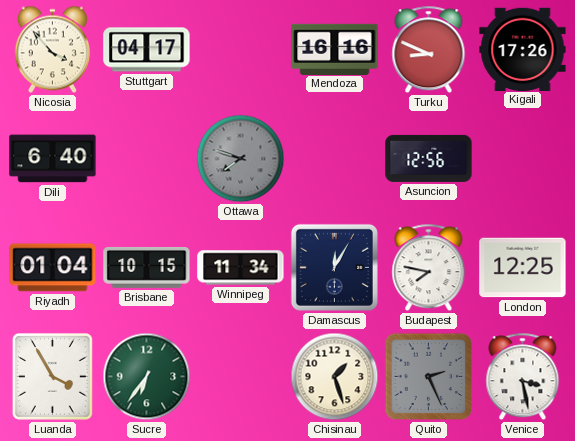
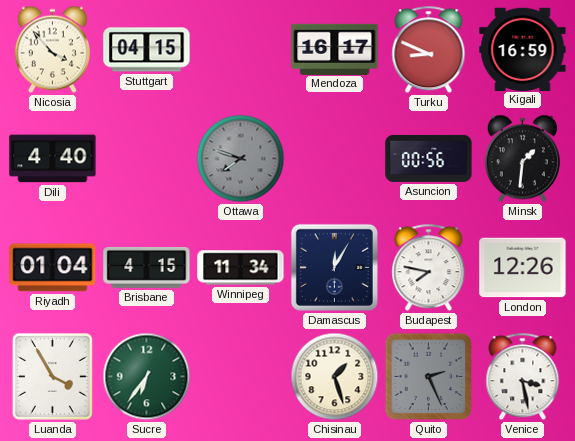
Stuttgart: 04:17 -> 04:15
Mendoza: 16:16 -> 16:17
Kigali: 17:26 -> 16:59
Dili: 6:40 -> 4:40
Asuncion: 12:56 -> 00:56
Minsk: none -> 1:31
Brisbane: 10:15 -> 4:15
London: 12:25 -> 12:26
